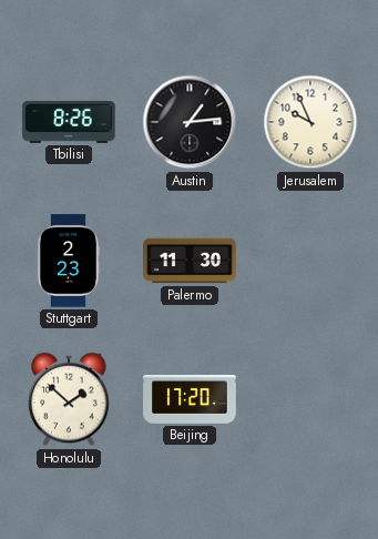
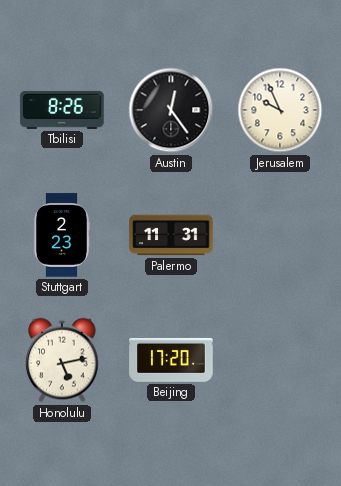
Austin: 1:14 -> 12:24
Palermo: 11:30 -> 11:31
Honolulu: 1:52 -> 5:13
